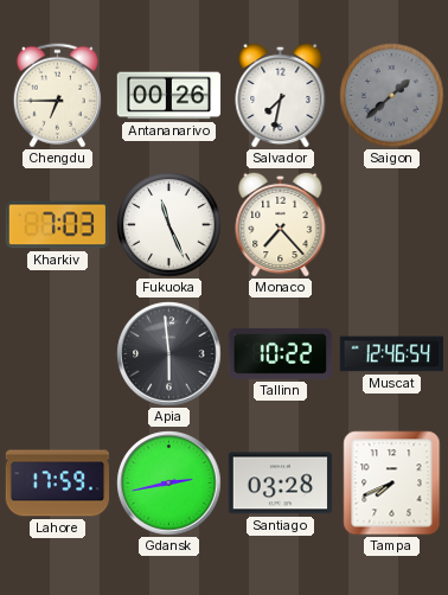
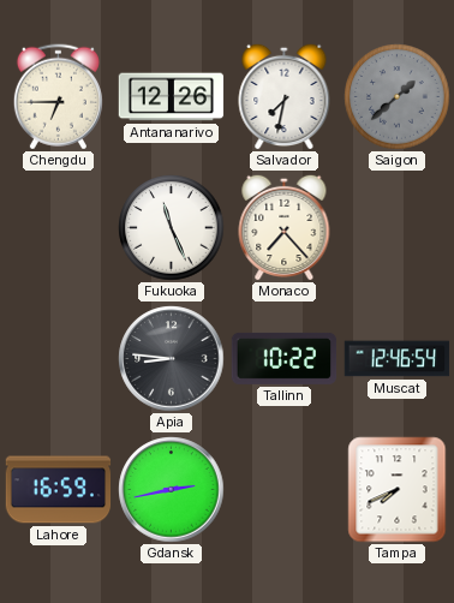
Antananarivo: 00:26 -> 12:26
Kharkiv: 7:03 -> none
Apia: 5:59 -> 8:46
Lahore: 17:59 -> 16:59
Santiago: 03:28 -> none
